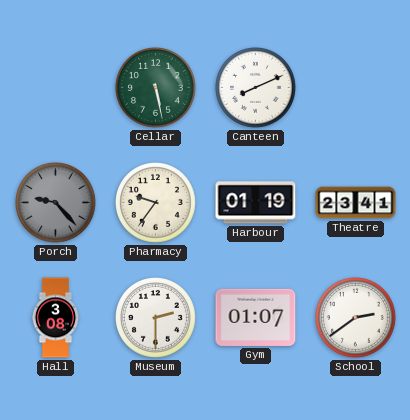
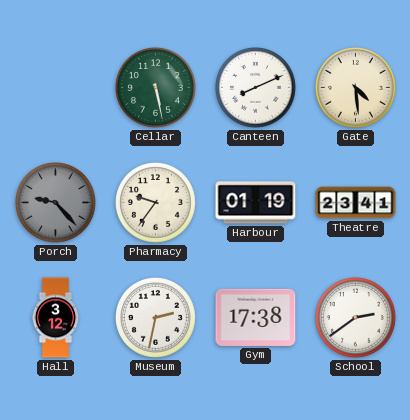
Gate: none -> 4:29
Hall: 3:08 -> 3:12
Museum: 2:30 -> 2:32
Gym: 01:07 -> 17:38
